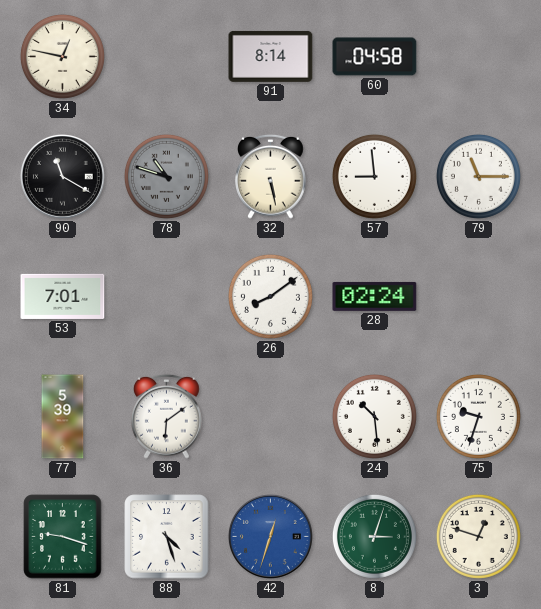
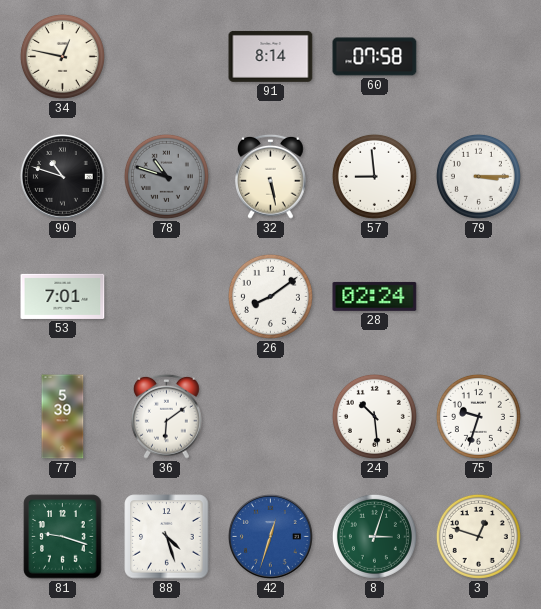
60: 04:58 -> 07:58
90: 11:20 -> 10:48
79: 11:15 -> 3:15
